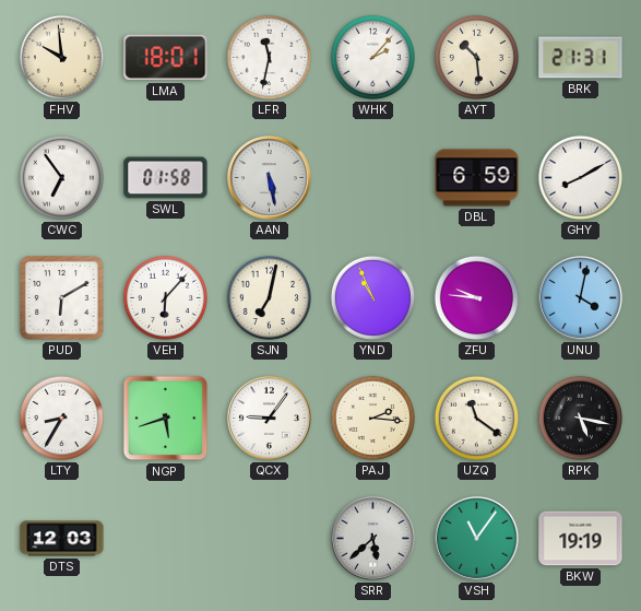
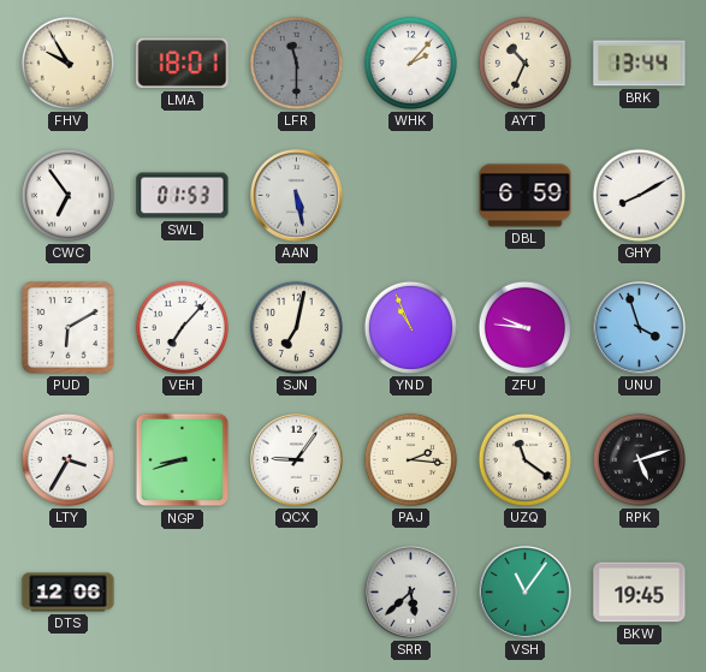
FHV: 9:59 -> 9:55
LFR: 11:32 -> 11:30
LFR dial: white -> grey
AYT: 10:29 -> 10:34
BRK: 21:31 -> 13:44
SWL: 01:58 -> 01:53
VEH: 6:07 -> 7:07
UNU: 4:02 -> 3:57
LTY: 8:35 -> 3:35
NGP: 5:42 -> 8:42
RPK: 5:17 -> 5:12
DTS: 12:03 -> 12:06
BKW: 19:19 -> 19:45
